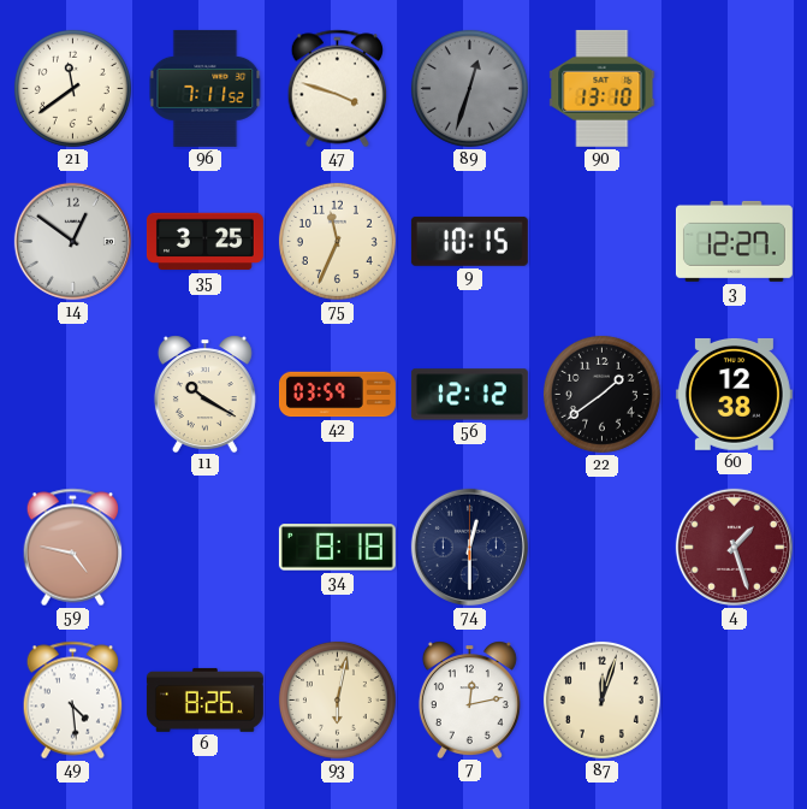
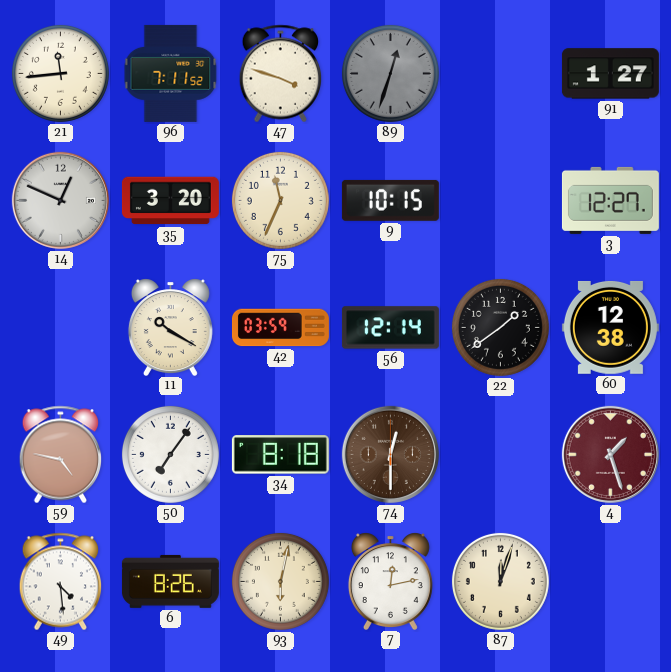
21: 11:39 -> 11:44
90: 13:10 -> none
91: none -> 1:27
14: 12:51 -> 12:49
35: 3:25 -> 3:20
56: 12:12 -> 12:14
50: none -> 7:06
74 dial: navy -> brown
